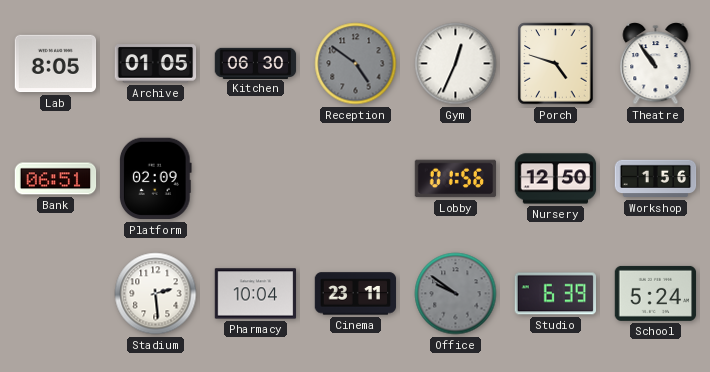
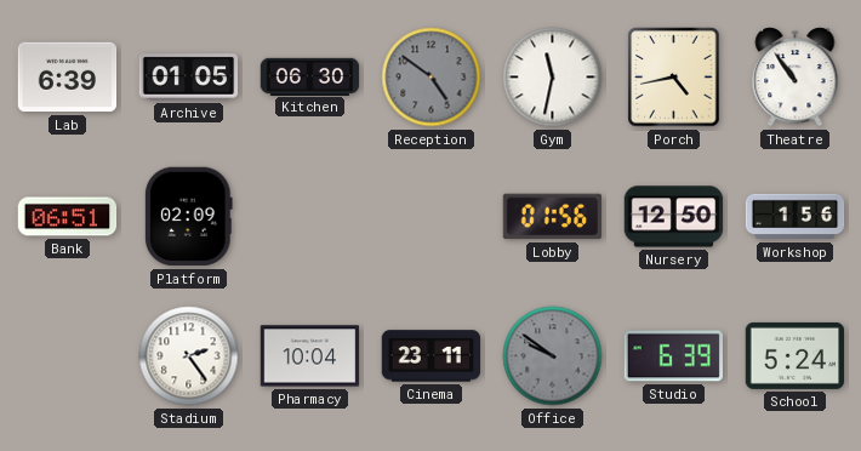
Lab: 8:05 -> 6:39
Gym: 12:34 -> 11:32
Porch: 4:48 -> 4:43
Stadium: 2:29 -> 2:24
